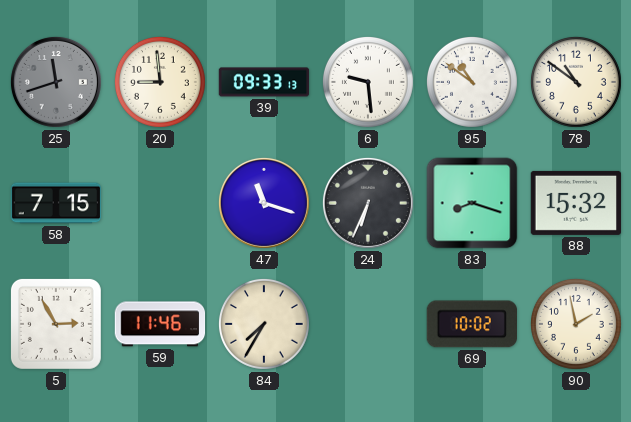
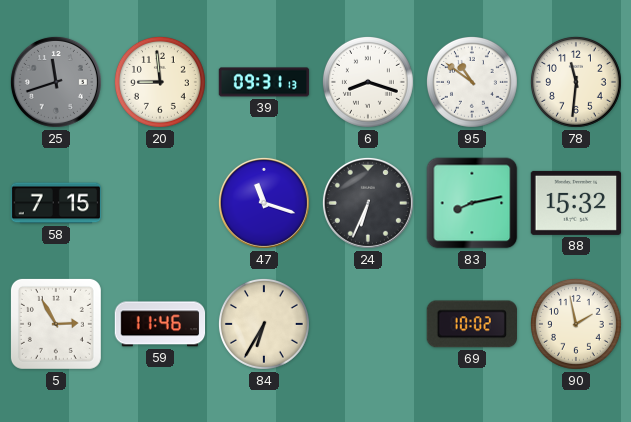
39: 09:33 -> 09:31
6: 9:29 -> 8:18
78: 10:51 -> 11:31
83: 8:18 -> 8:13
84: 7:35 -> 6:35
